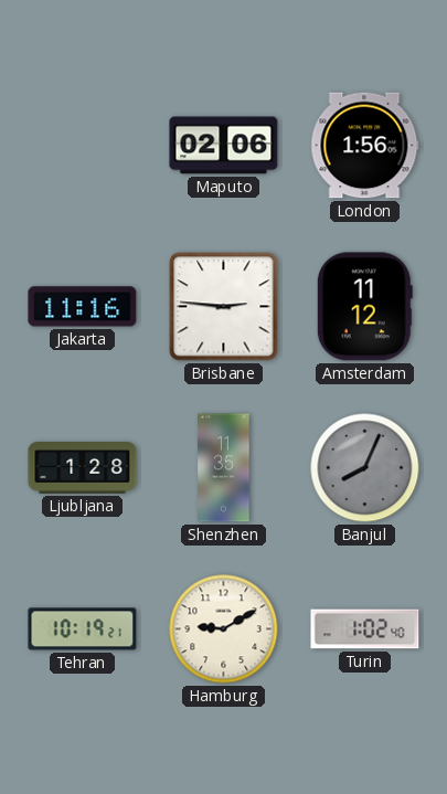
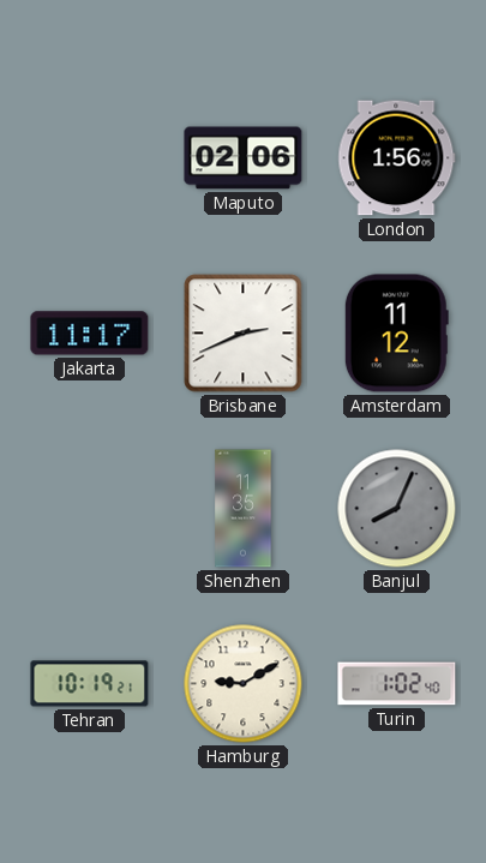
Jakarta: 11:16 -> 11:17
Brisbane: 2:46 -> 2:41
Ljubljana: 1:28 -> none
